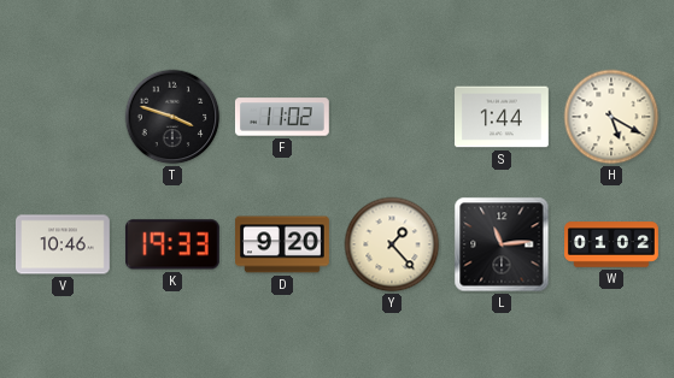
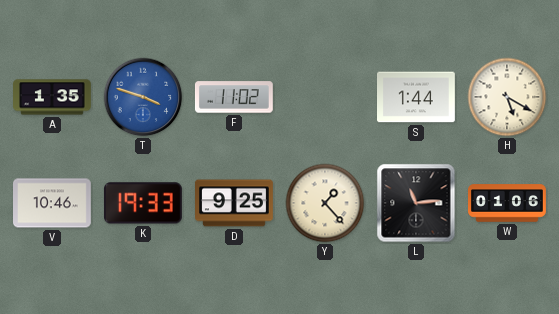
A: none -> 1:35
T dial: black -> blue
D: 9:20 -> 9:25
W: 01:02 -> 01:06
